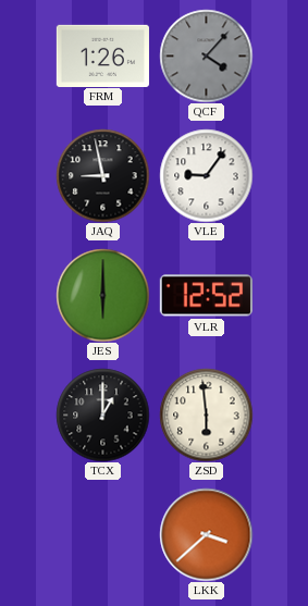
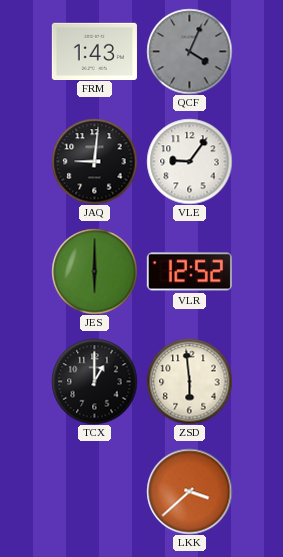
FRM: 1:26 -> 1:43
QCF: 4:07 -> 4:04
JAQ: 8:58 -> 9:01
